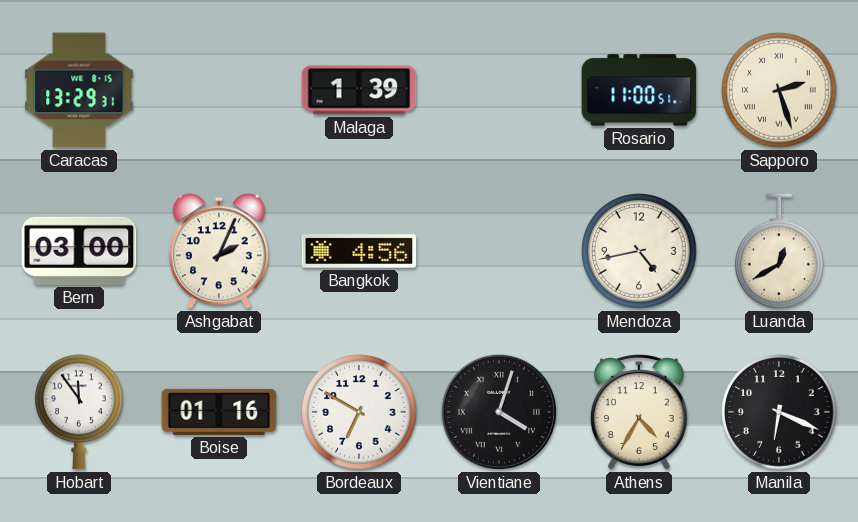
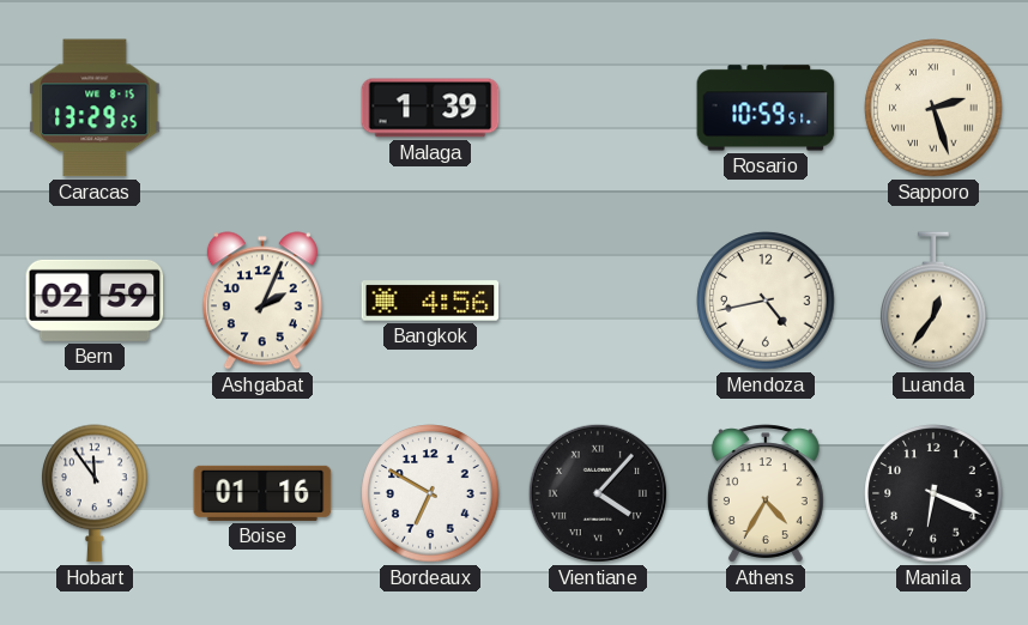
Caracas: 13:29:31 -> 13:29:25
Rosario: 11:00 -> 10:59
Bern: 03:00 -> 02:59
Luanda: 12:40 -> 12:36
Vientiane: 4:03 -> 4:07
